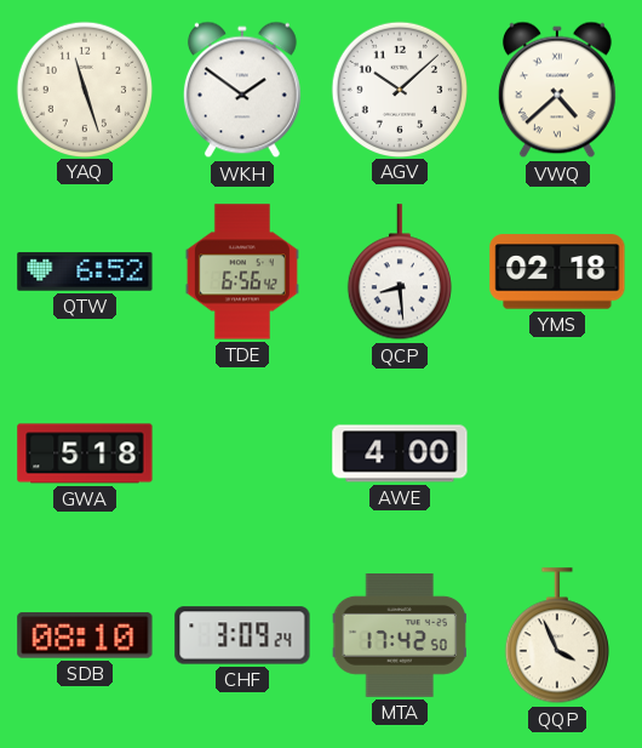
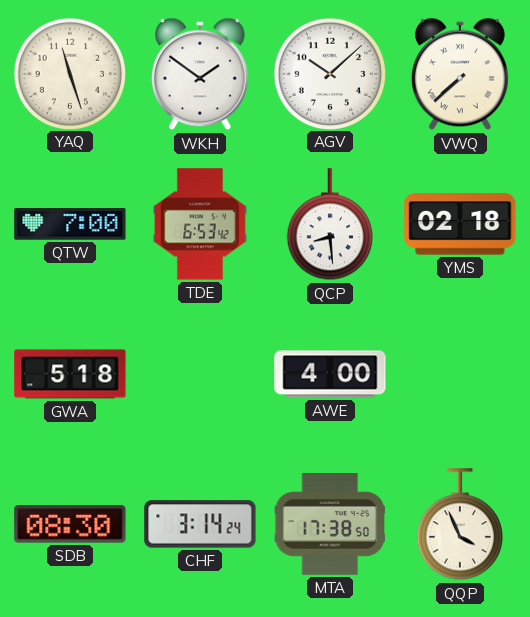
VWQ: 4:38 -> 7:38
QTW: 6:52 -> 7:00
TDE: 6:56 -> 6:53
SDB: 08:10 -> 08:30
CHF: 3:09 -> 3:14
MTA: 17:42 -> 17:38
